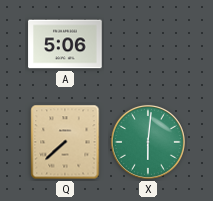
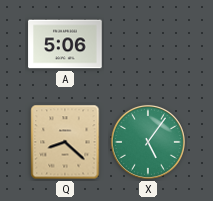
Q: 7:38 -> 8:22
X: 6:01 -> 5:06
